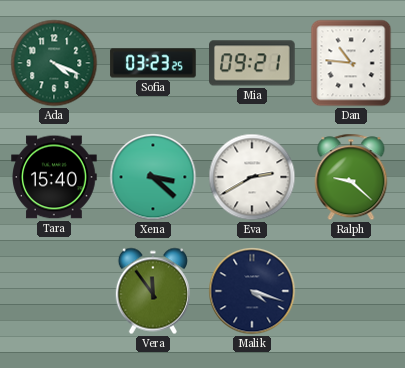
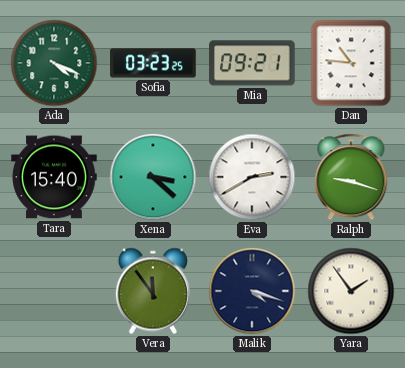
Ralph: 9:22 -> 9:18
Yara: none -> 1:54
